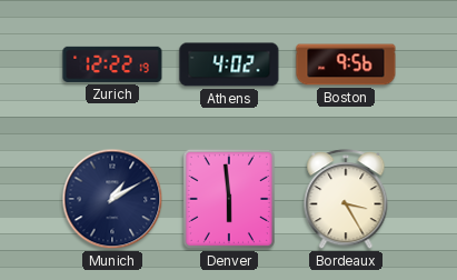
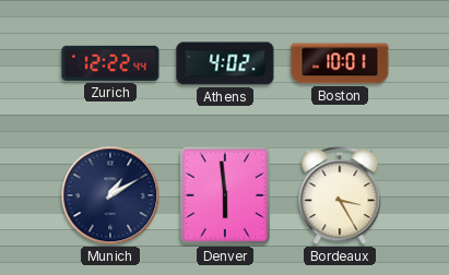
Zurich: 12:22:19 -> 12:22:44
Boston: 9:56 -> 10:01
